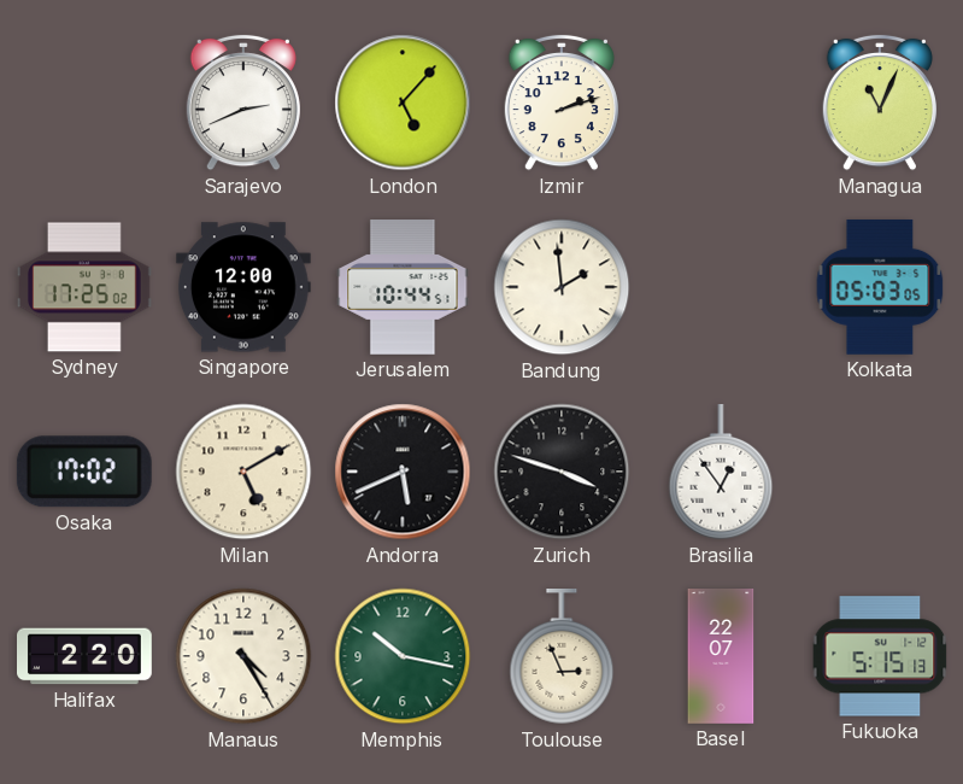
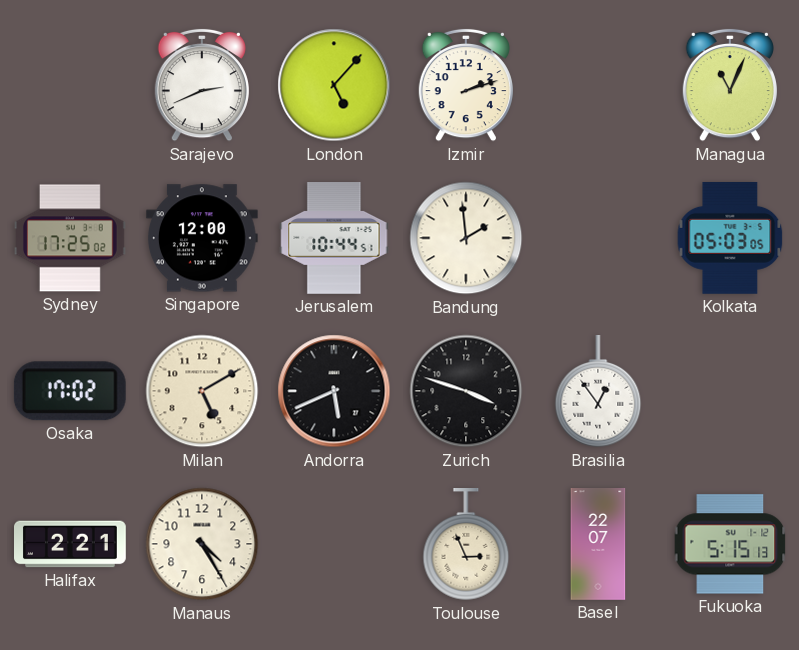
Halifax: 2:20 -> 2:21
Memphis: 10:17 -> none
